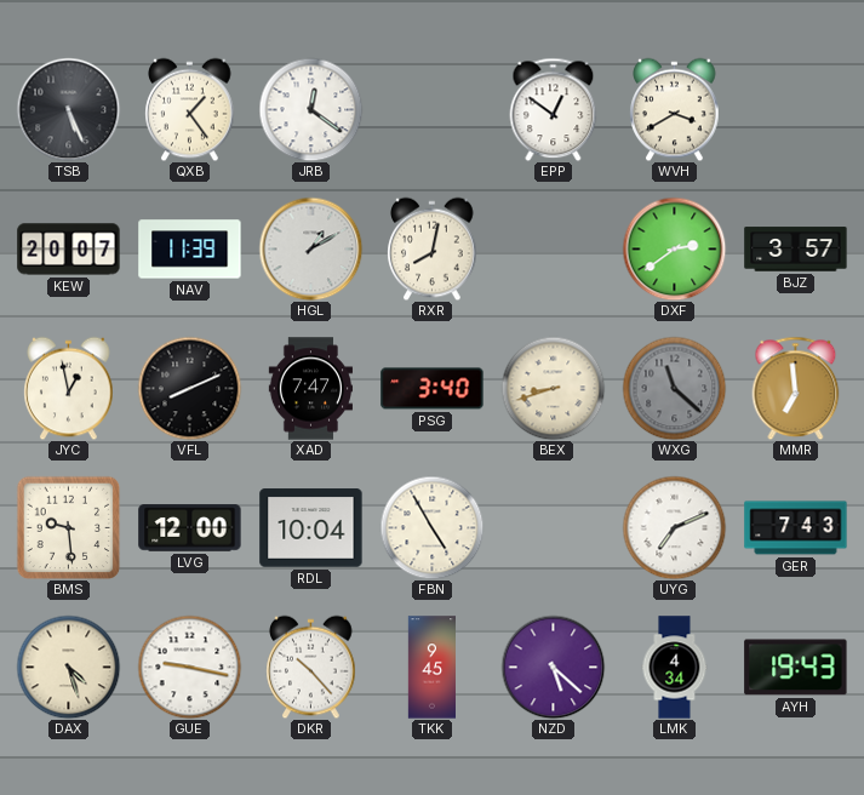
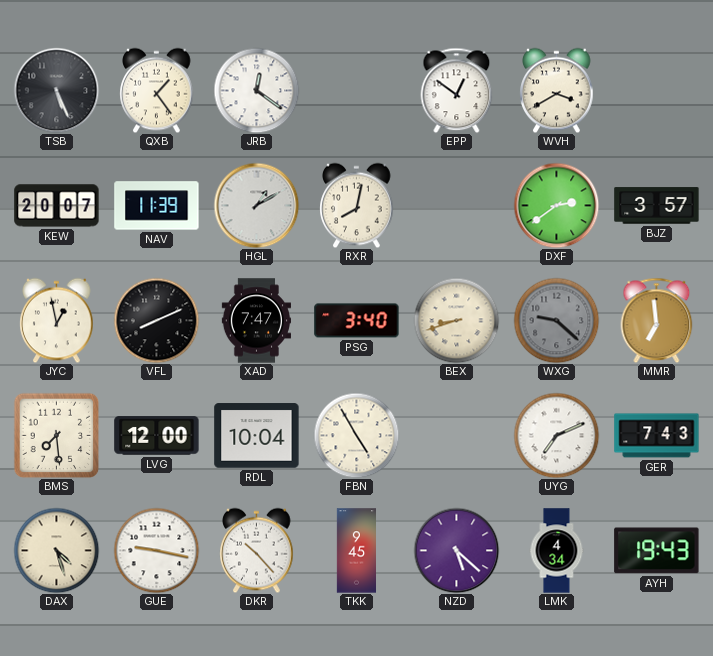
WXG: 11:22 -> 9:22
BMS: 9:29 -> 7:29
